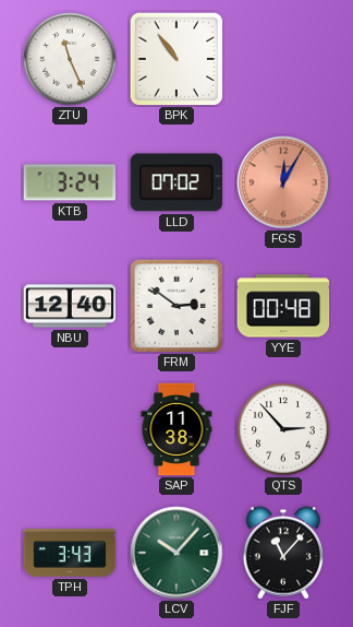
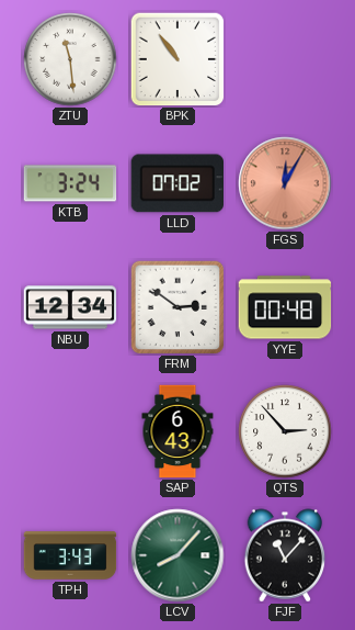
ZTU: 11:26 -> 11:29
NBU: 12:40 -> 12:34
SAP: 11:38 -> 6:43
LCV: 10:07 -> 8:07
